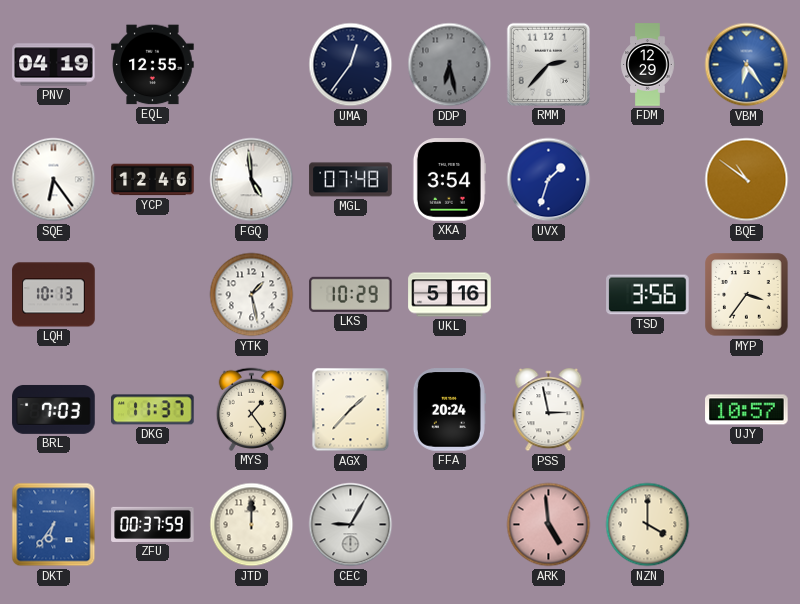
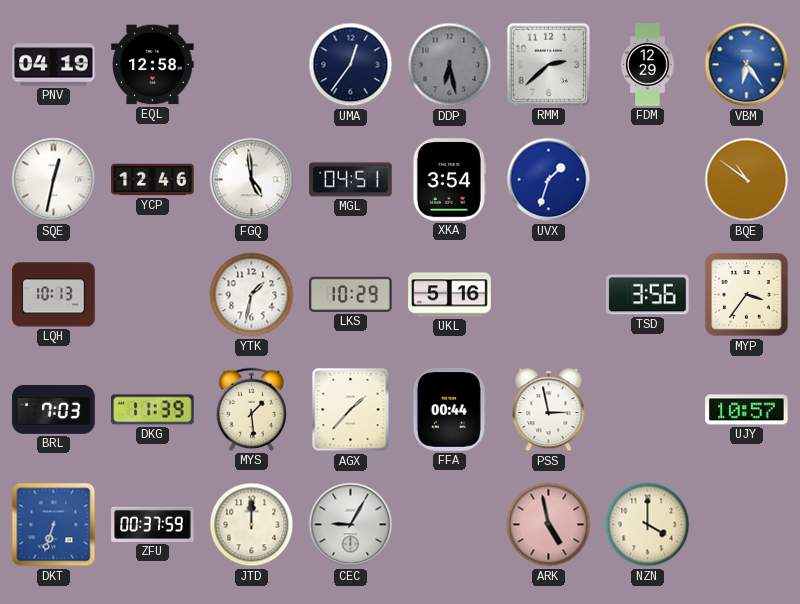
EQL: 12:55 -> 12:58
RMM: 2:37 -> 2:38
SQE: 6:24 -> 12:32
MGL: 07:48 -> 04:51
YTK: 1:28 -> 1:32
DKG: 11:37 -> 11:39
MYS: 1:24 -> 1:29
FFA: 20:24 -> 00:44
DKT: 6:36 -> 6:33
ARK: 4:59 -> 4:58
